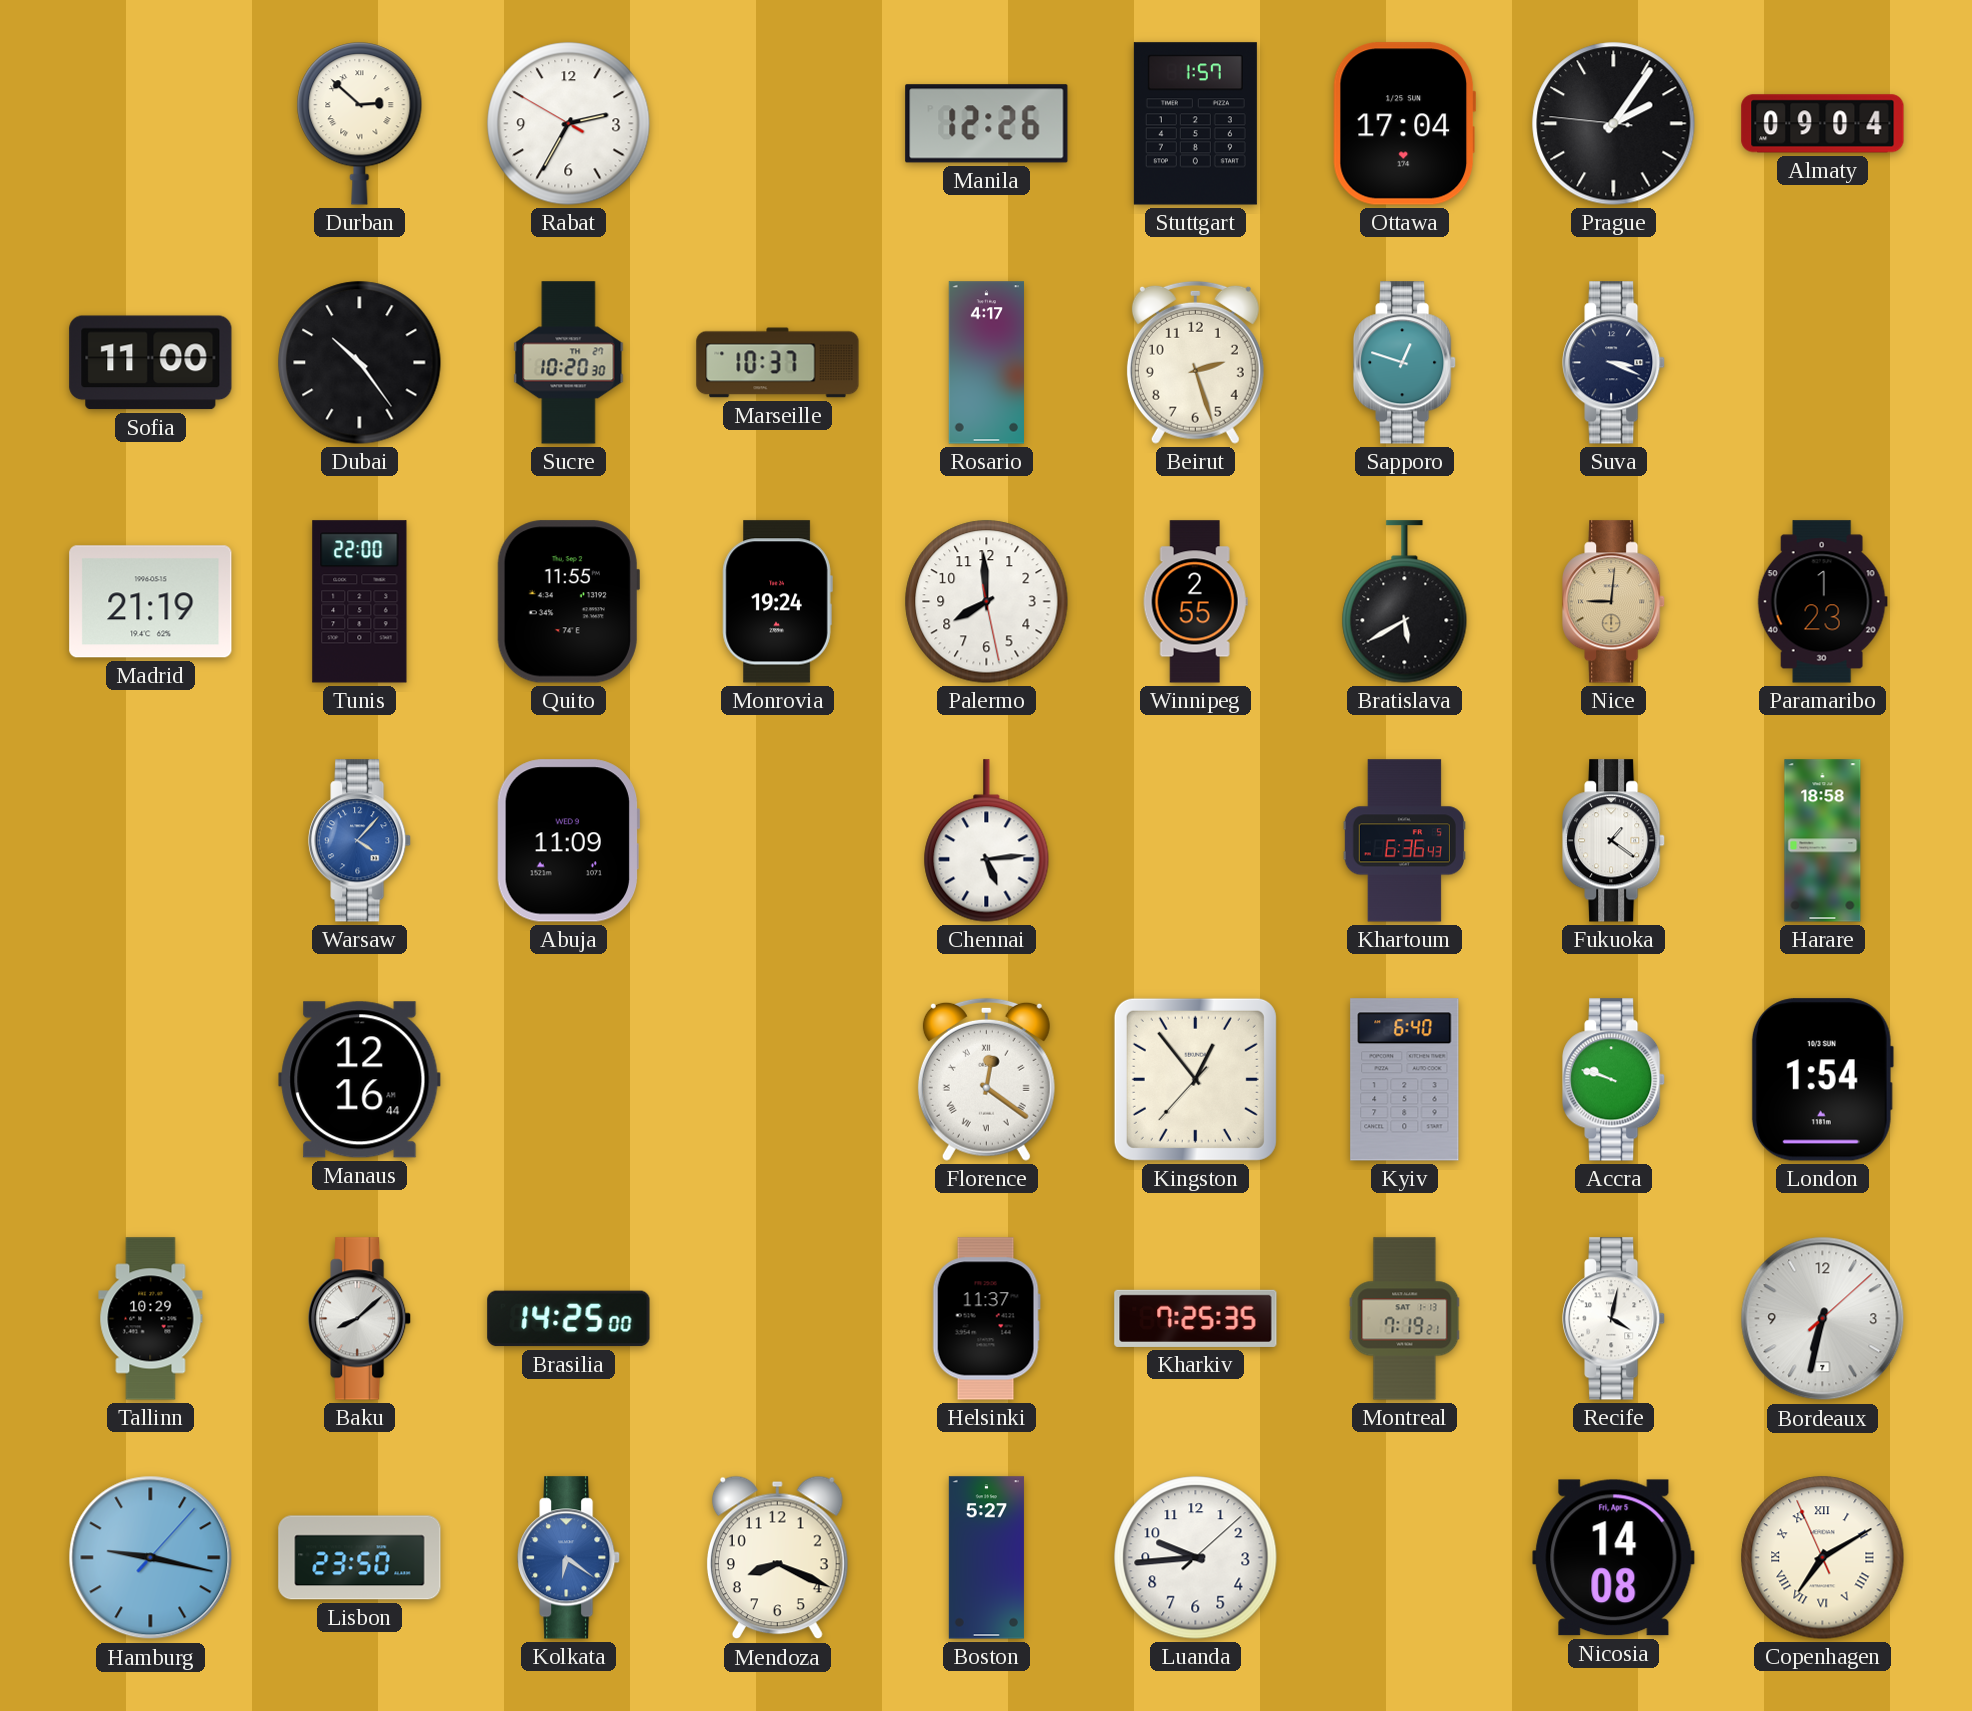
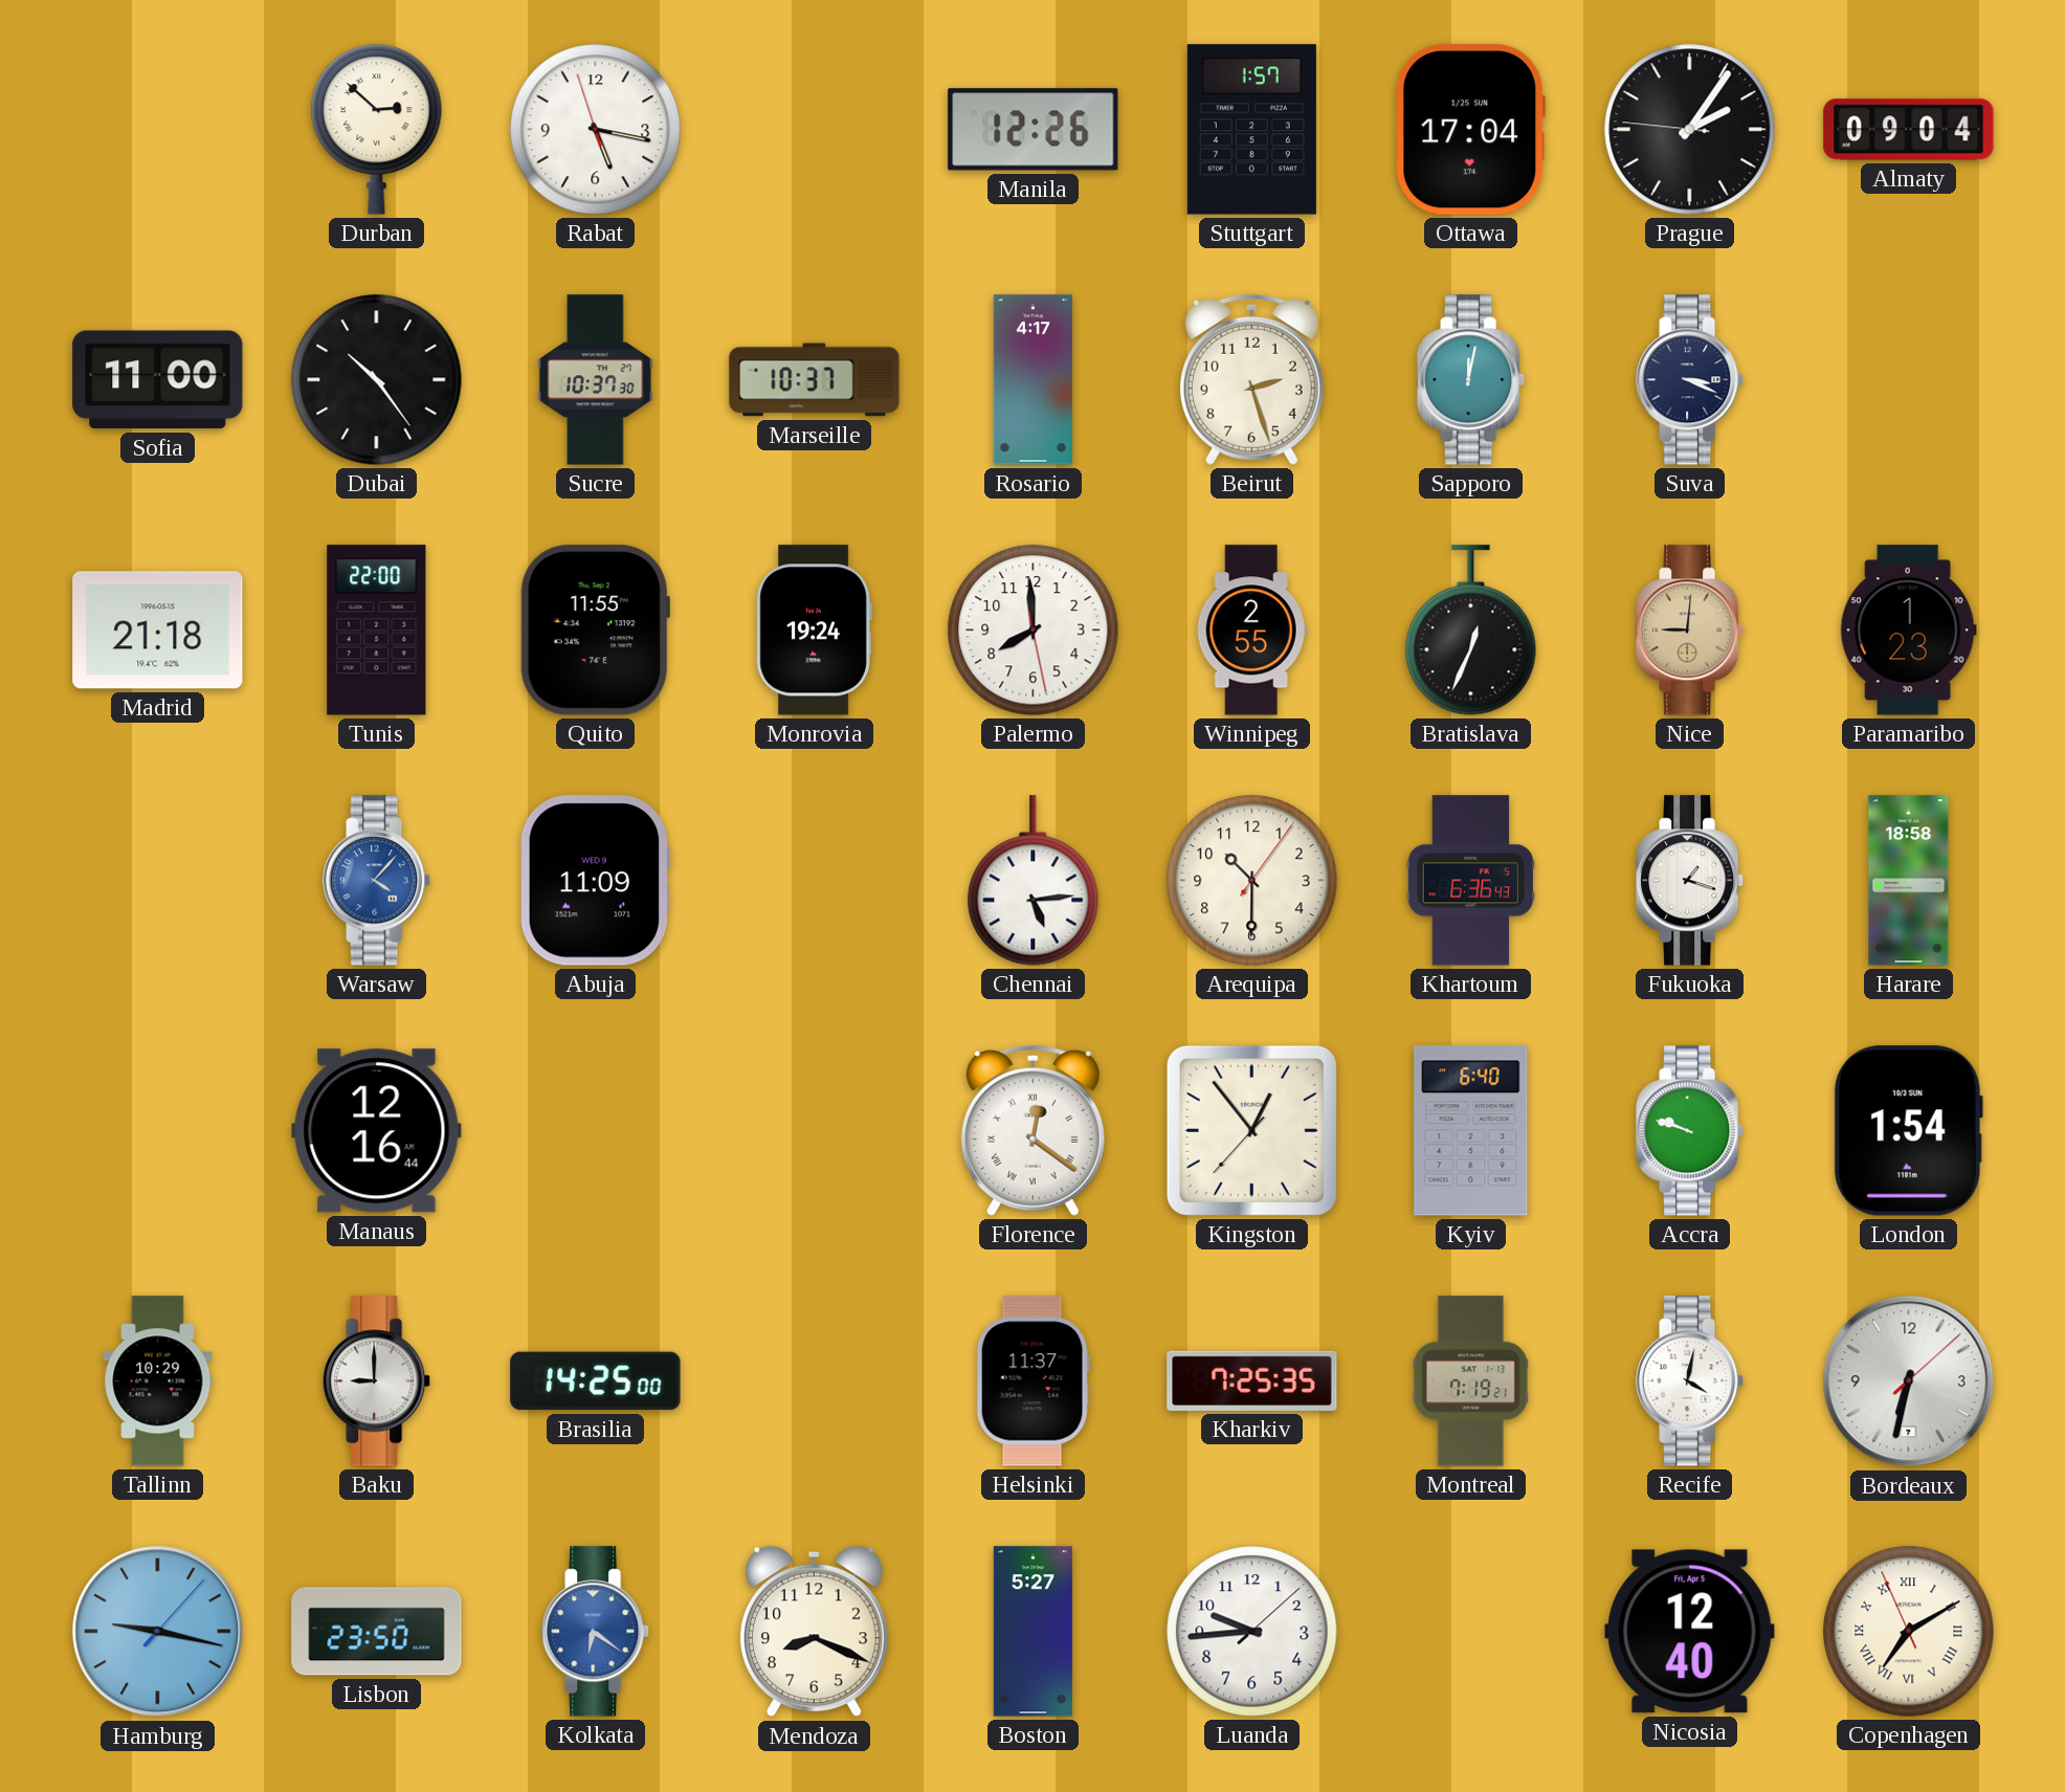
Rabat: 2:34 -> 5:16
Sucre: 10:20 -> 10:37
Sapporo: 12:48 -> 12:02
Madrid: 21:19 -> 21:18
Bratislava: 5:40 -> 12:34
Arequipa: none -> 10:30
Fukuoka: 1:21 -> 1:18
Baku: 8:08 -> 9:00
Nicosia: 14:08 -> 12:40
